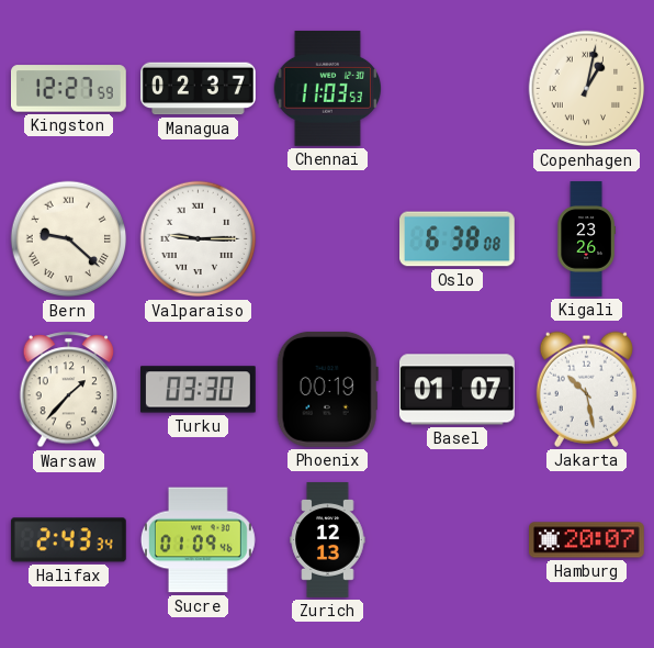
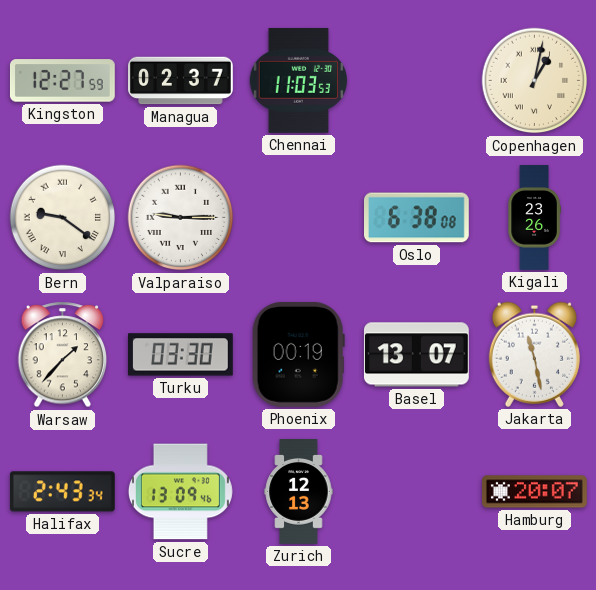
Bern: 9:22 -> 9:21
Basel: 01:07 -> 13:07
Jakarta: 10:28 -> 11:28
Sucre: 01:09 -> 13:09
